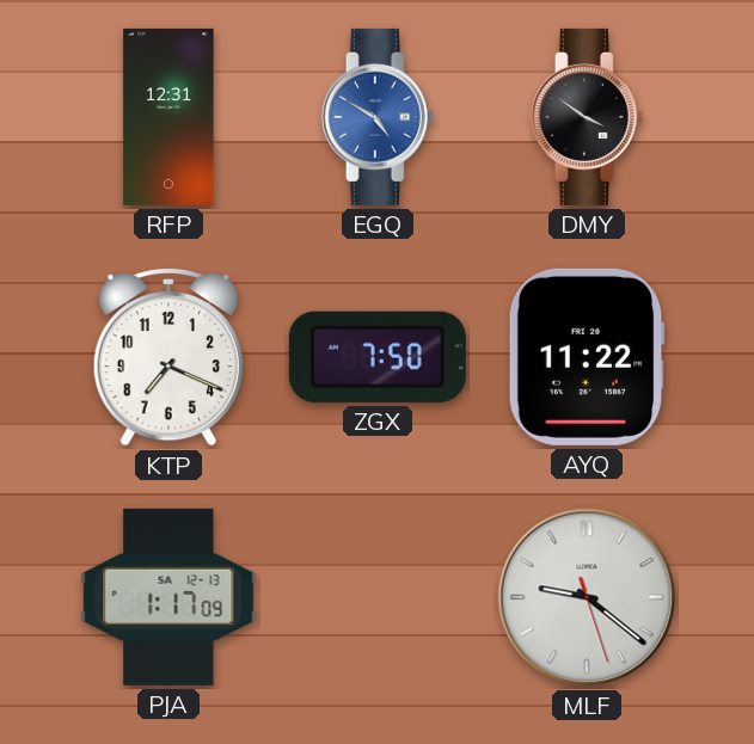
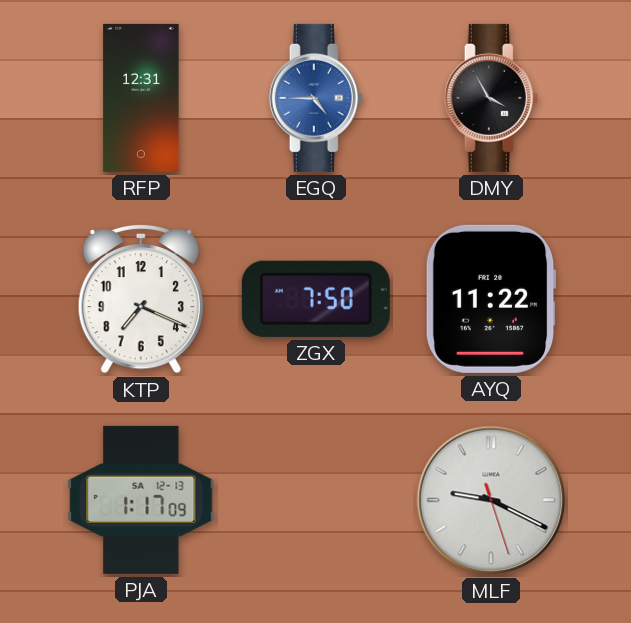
EGQ: 4:50 -> 4:45
DMY: 3:51 -> 3:55
MLF: 9:21 -> 9:19
